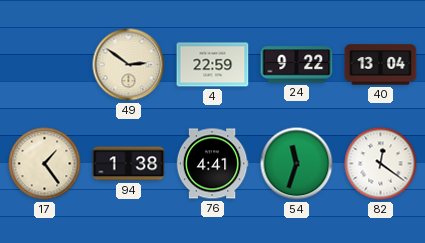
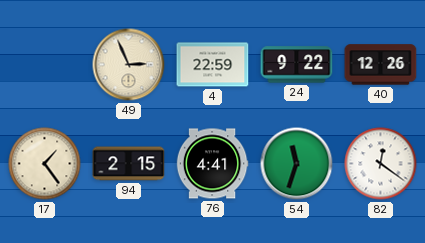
49: 2:51 -> 2:56
40: 13:04 -> 12:26
94: 1:38 -> 2:15
